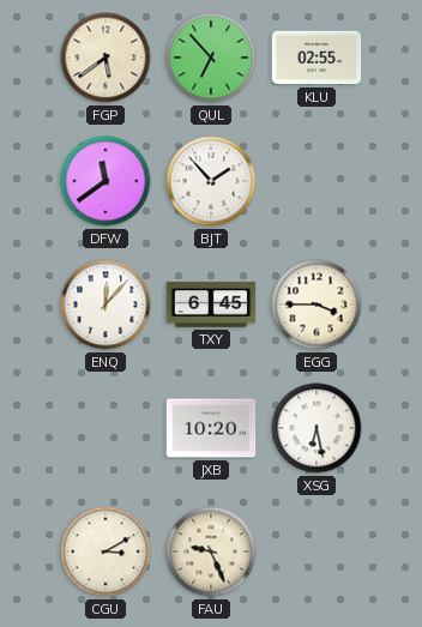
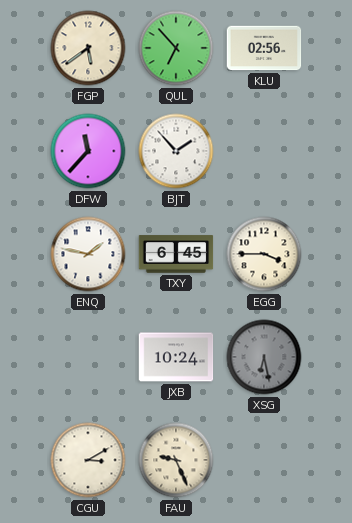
KLU: 02:55 -> 02:56
DFW: 11:39 -> 11:37
ENQ: 12:07 -> 1:47
JXB: 10:20 -> 10:24
XSG dial: white -> grey
